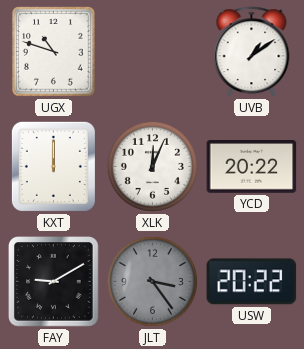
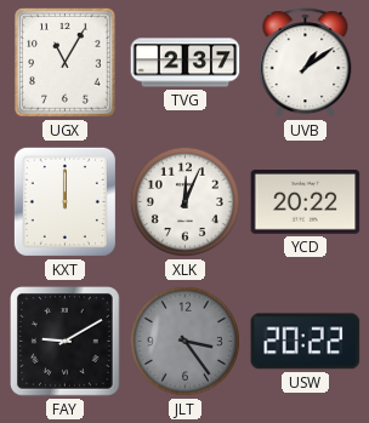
UGX: 10:48 -> 11:05
TVG: none -> 2:37
